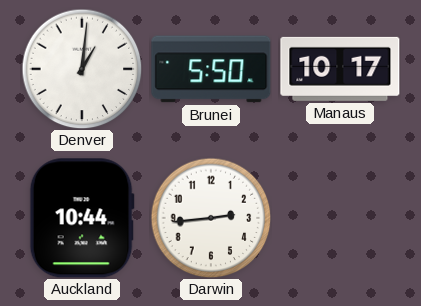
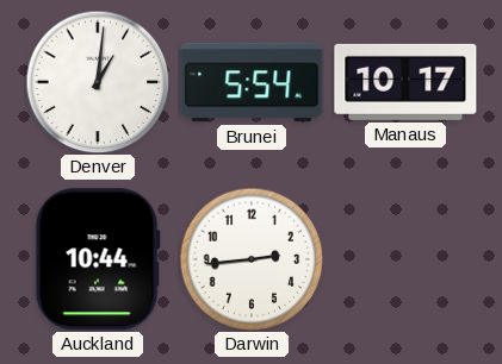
Brunei: 5:50 -> 5:54
